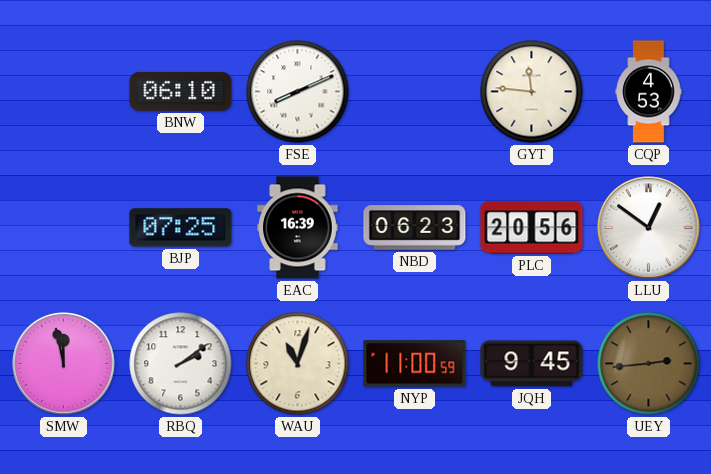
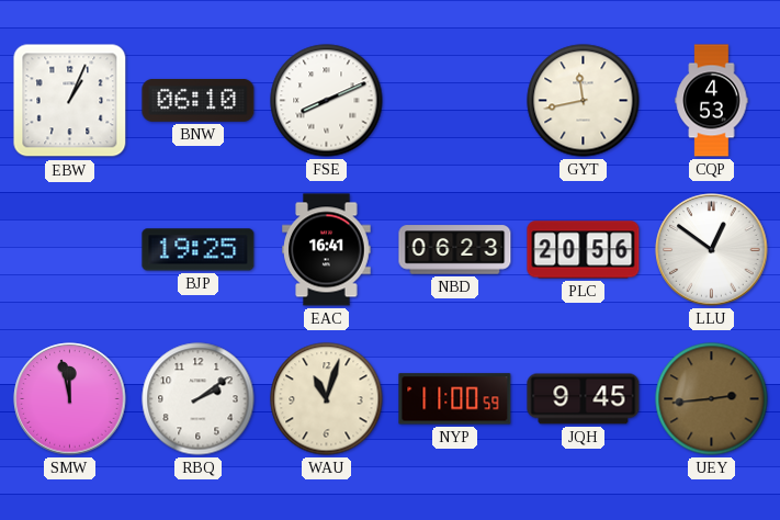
EBW: none -> 1:04
GYT: 11:46 -> 11:43
BJP: 07:25 -> 19:25
EAC: 16:39 -> 16:41
